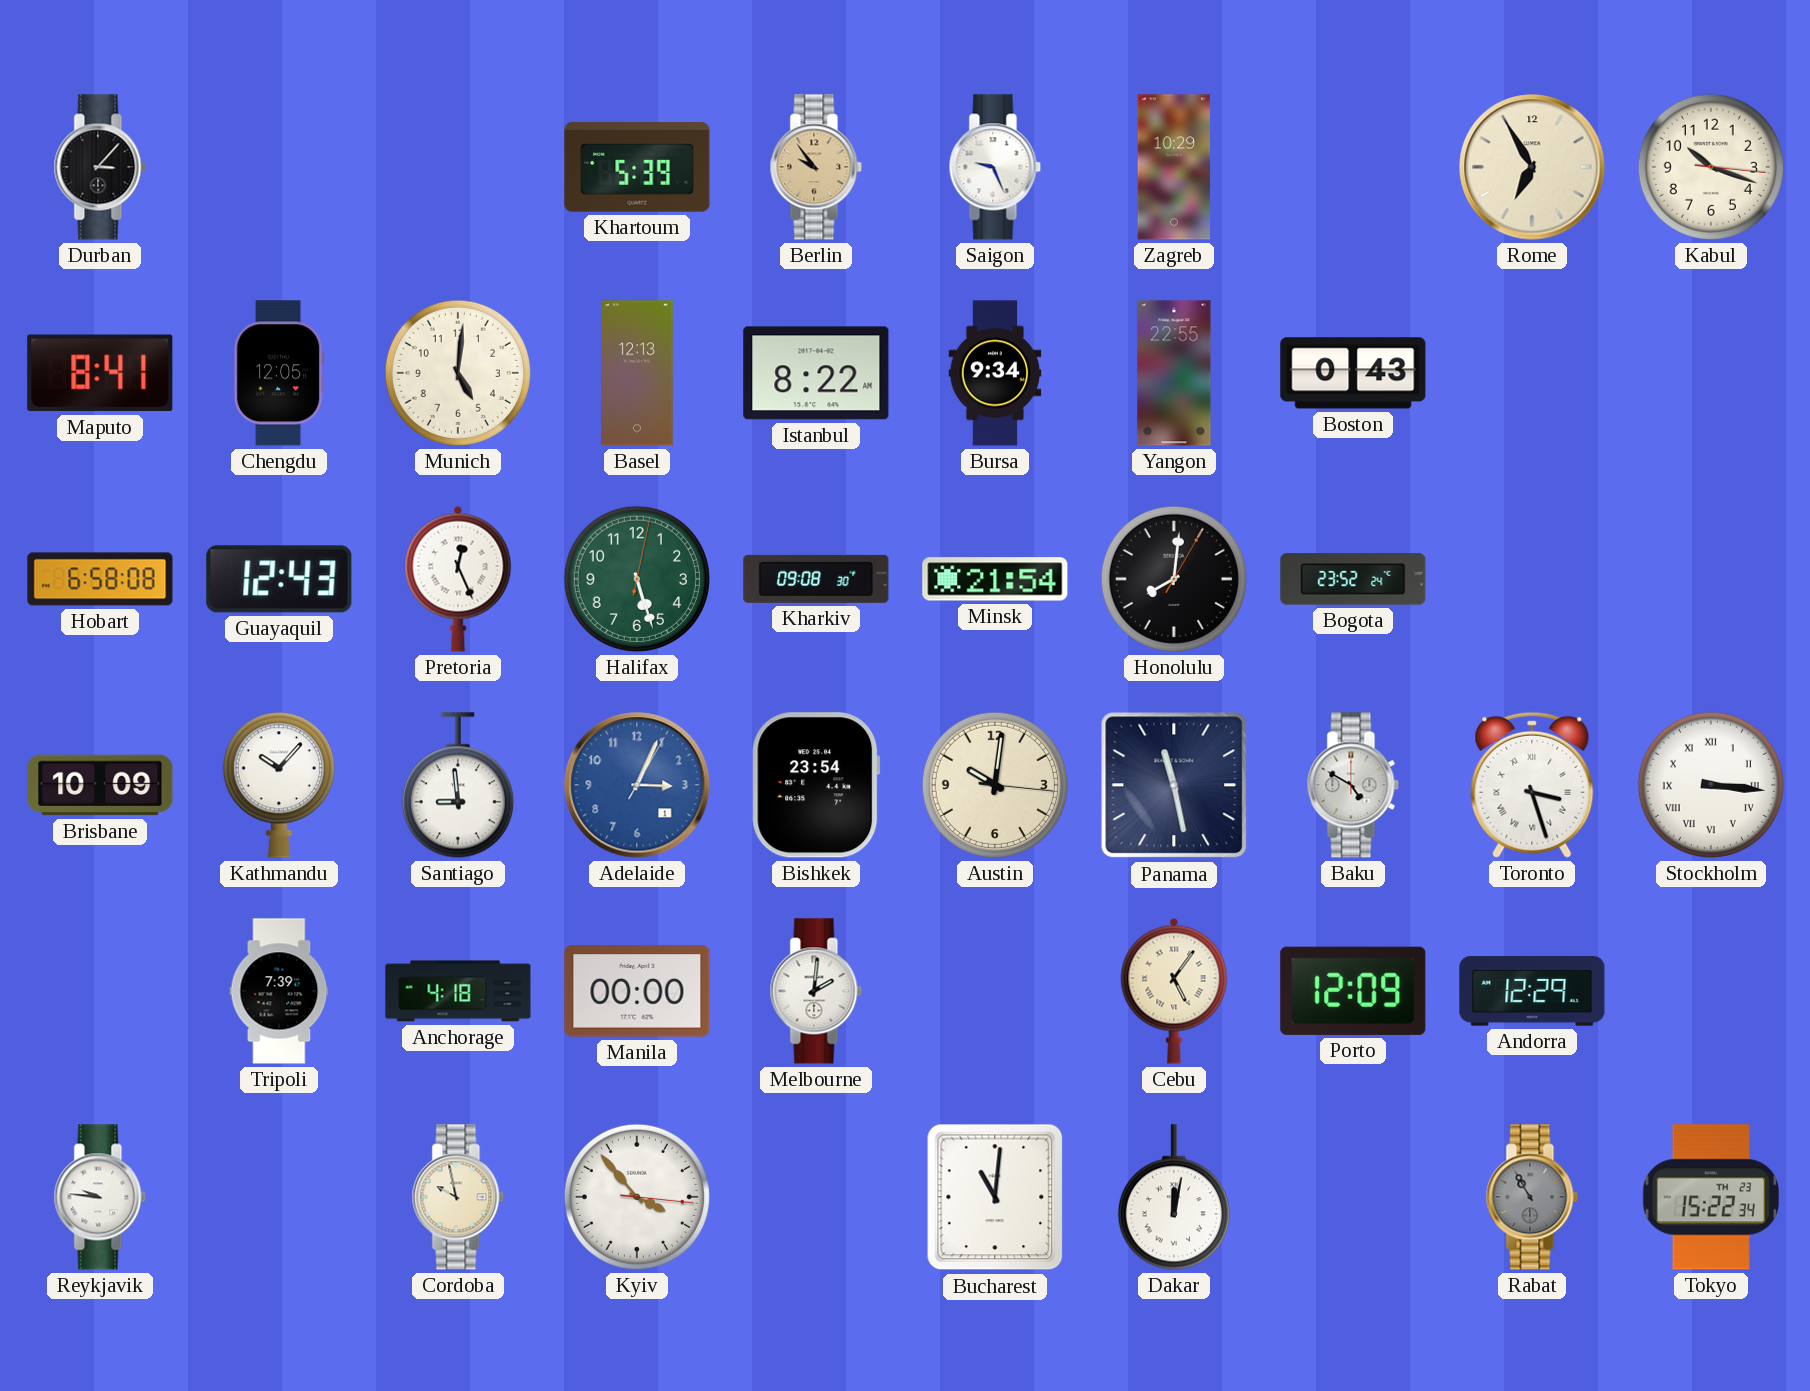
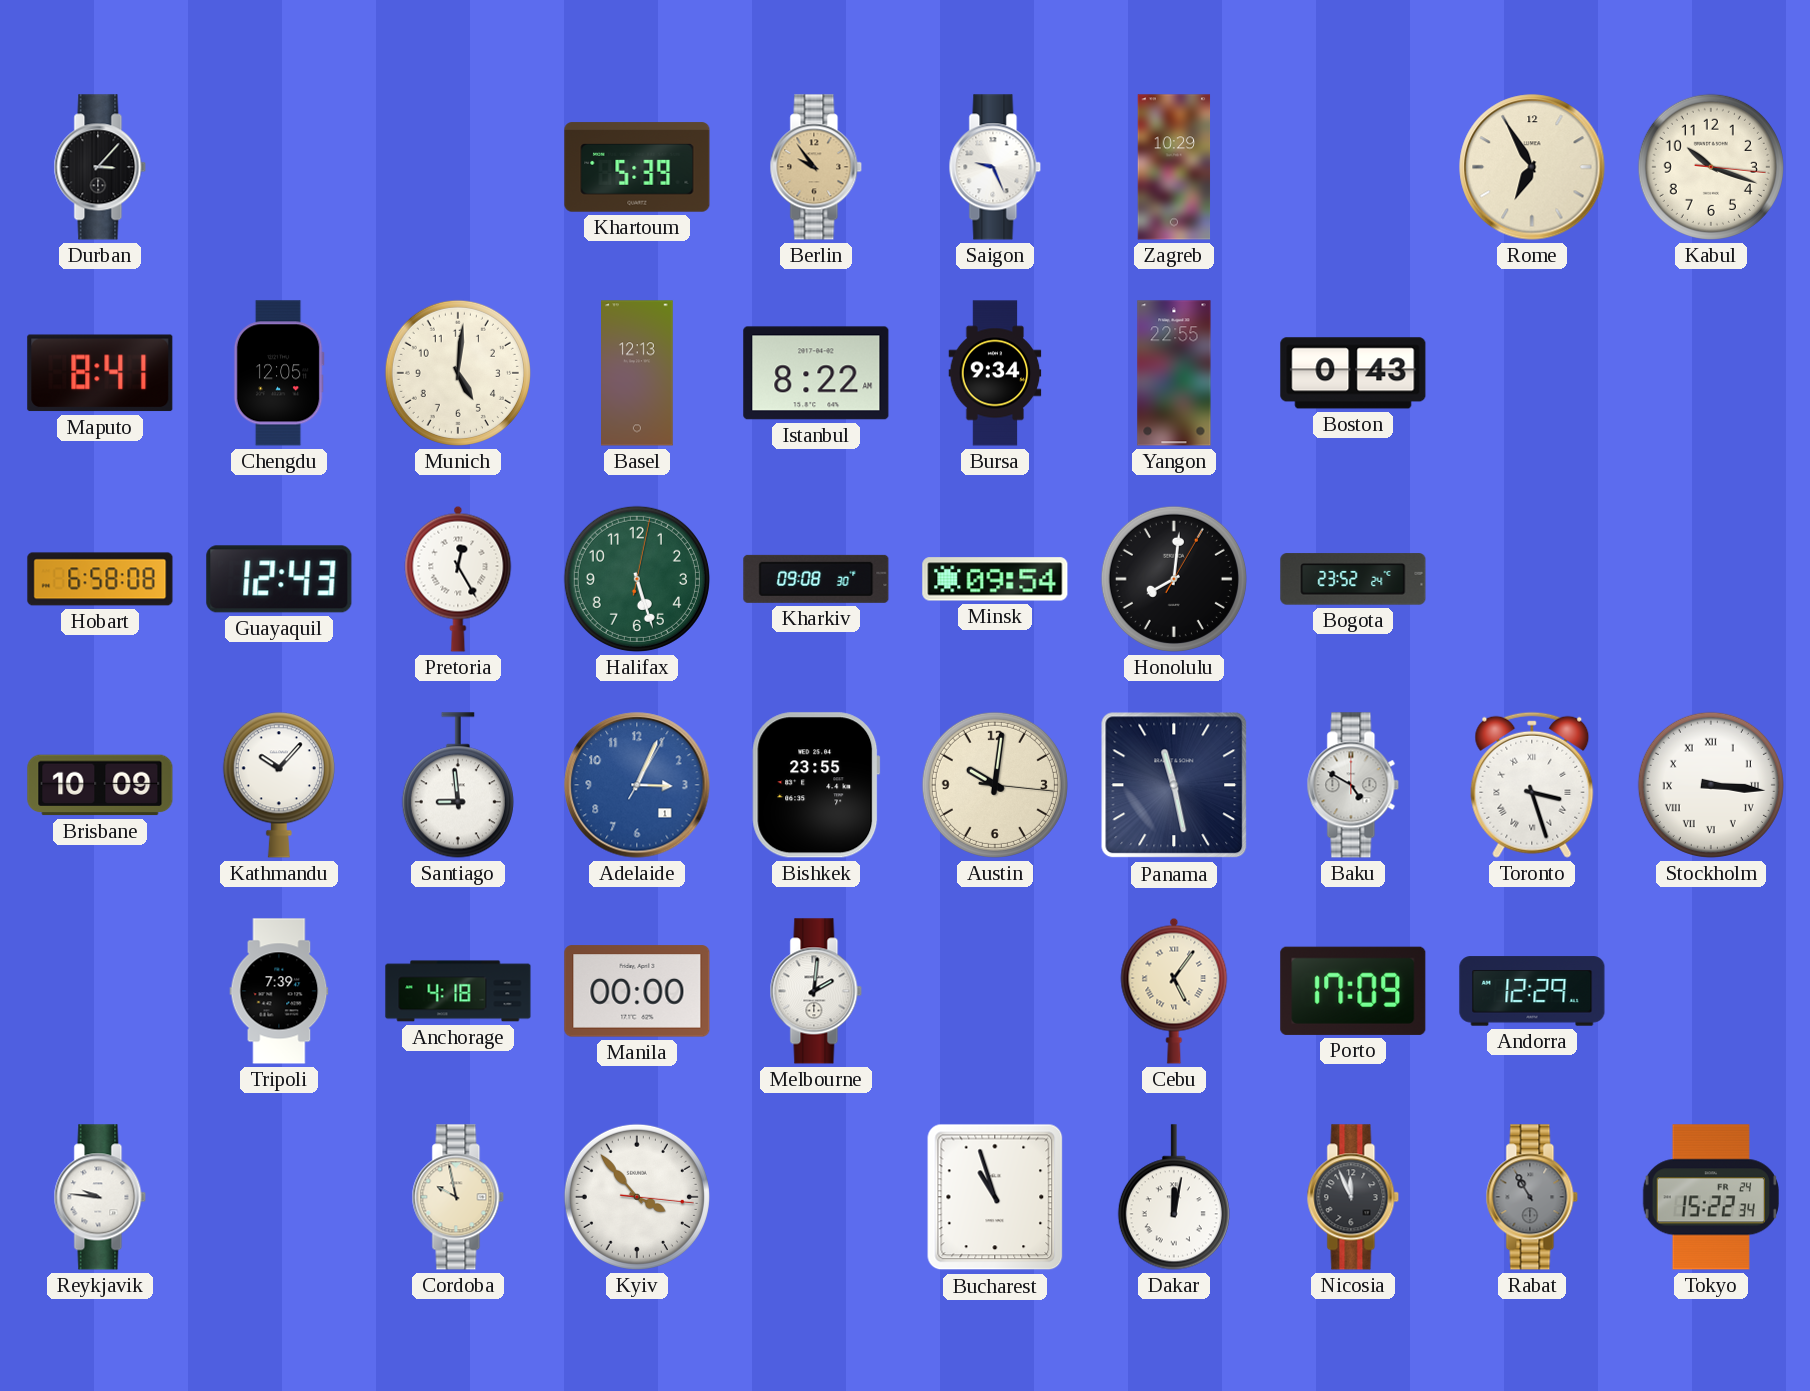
Pretoria: 12:26 -> 12:25
Minsk: 21:54 -> 09:54
Bishkek: 23:54 -> 23:55
Porto: 12:09 -> 17:09
Bucharest: 11:01 -> 10:57
Nicosia: none -> 11:56
Tokyo date: TH 23 -> FR 24
